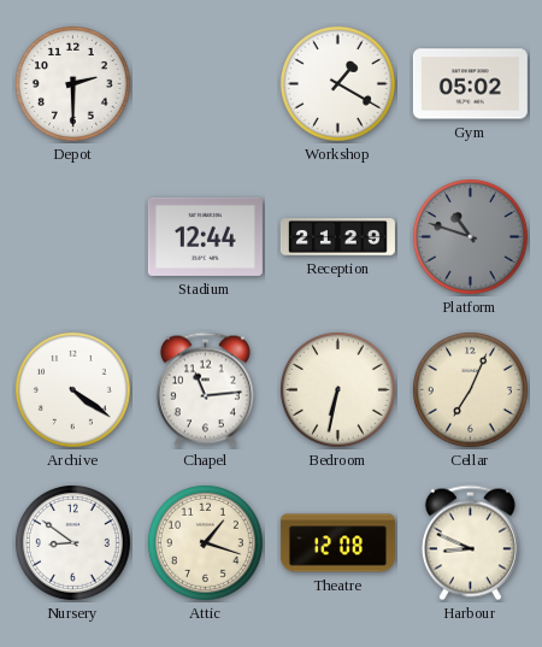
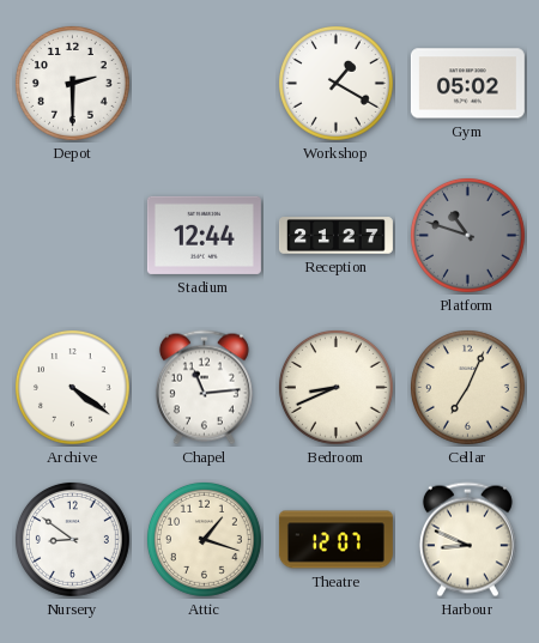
Reception: 21:29 -> 21:27
Bedroom: 6:32 -> 8:41
Theatre: 12:08 -> 12:07
